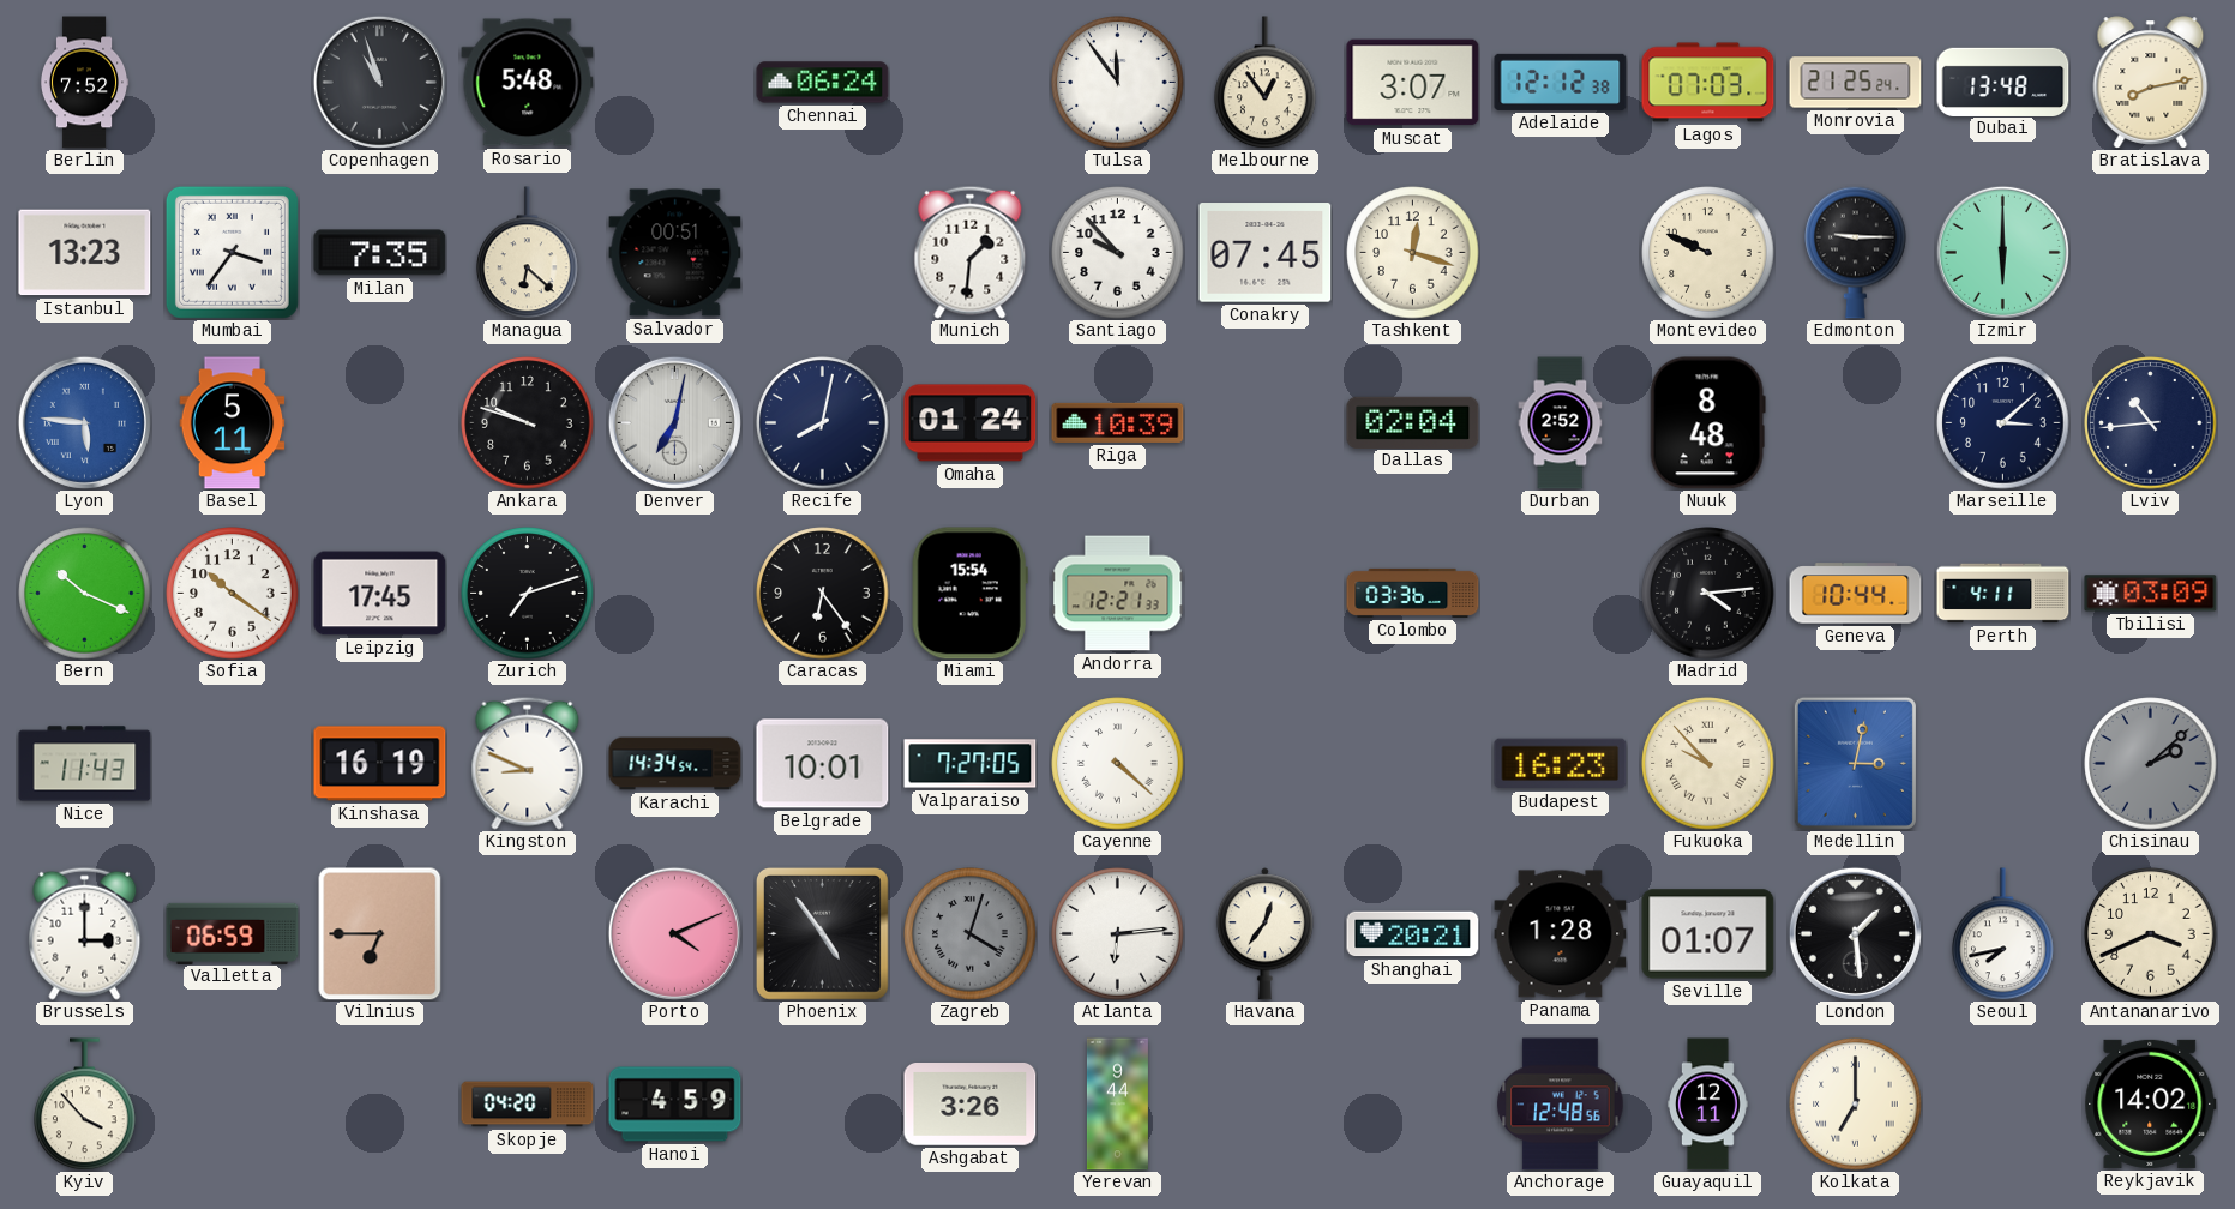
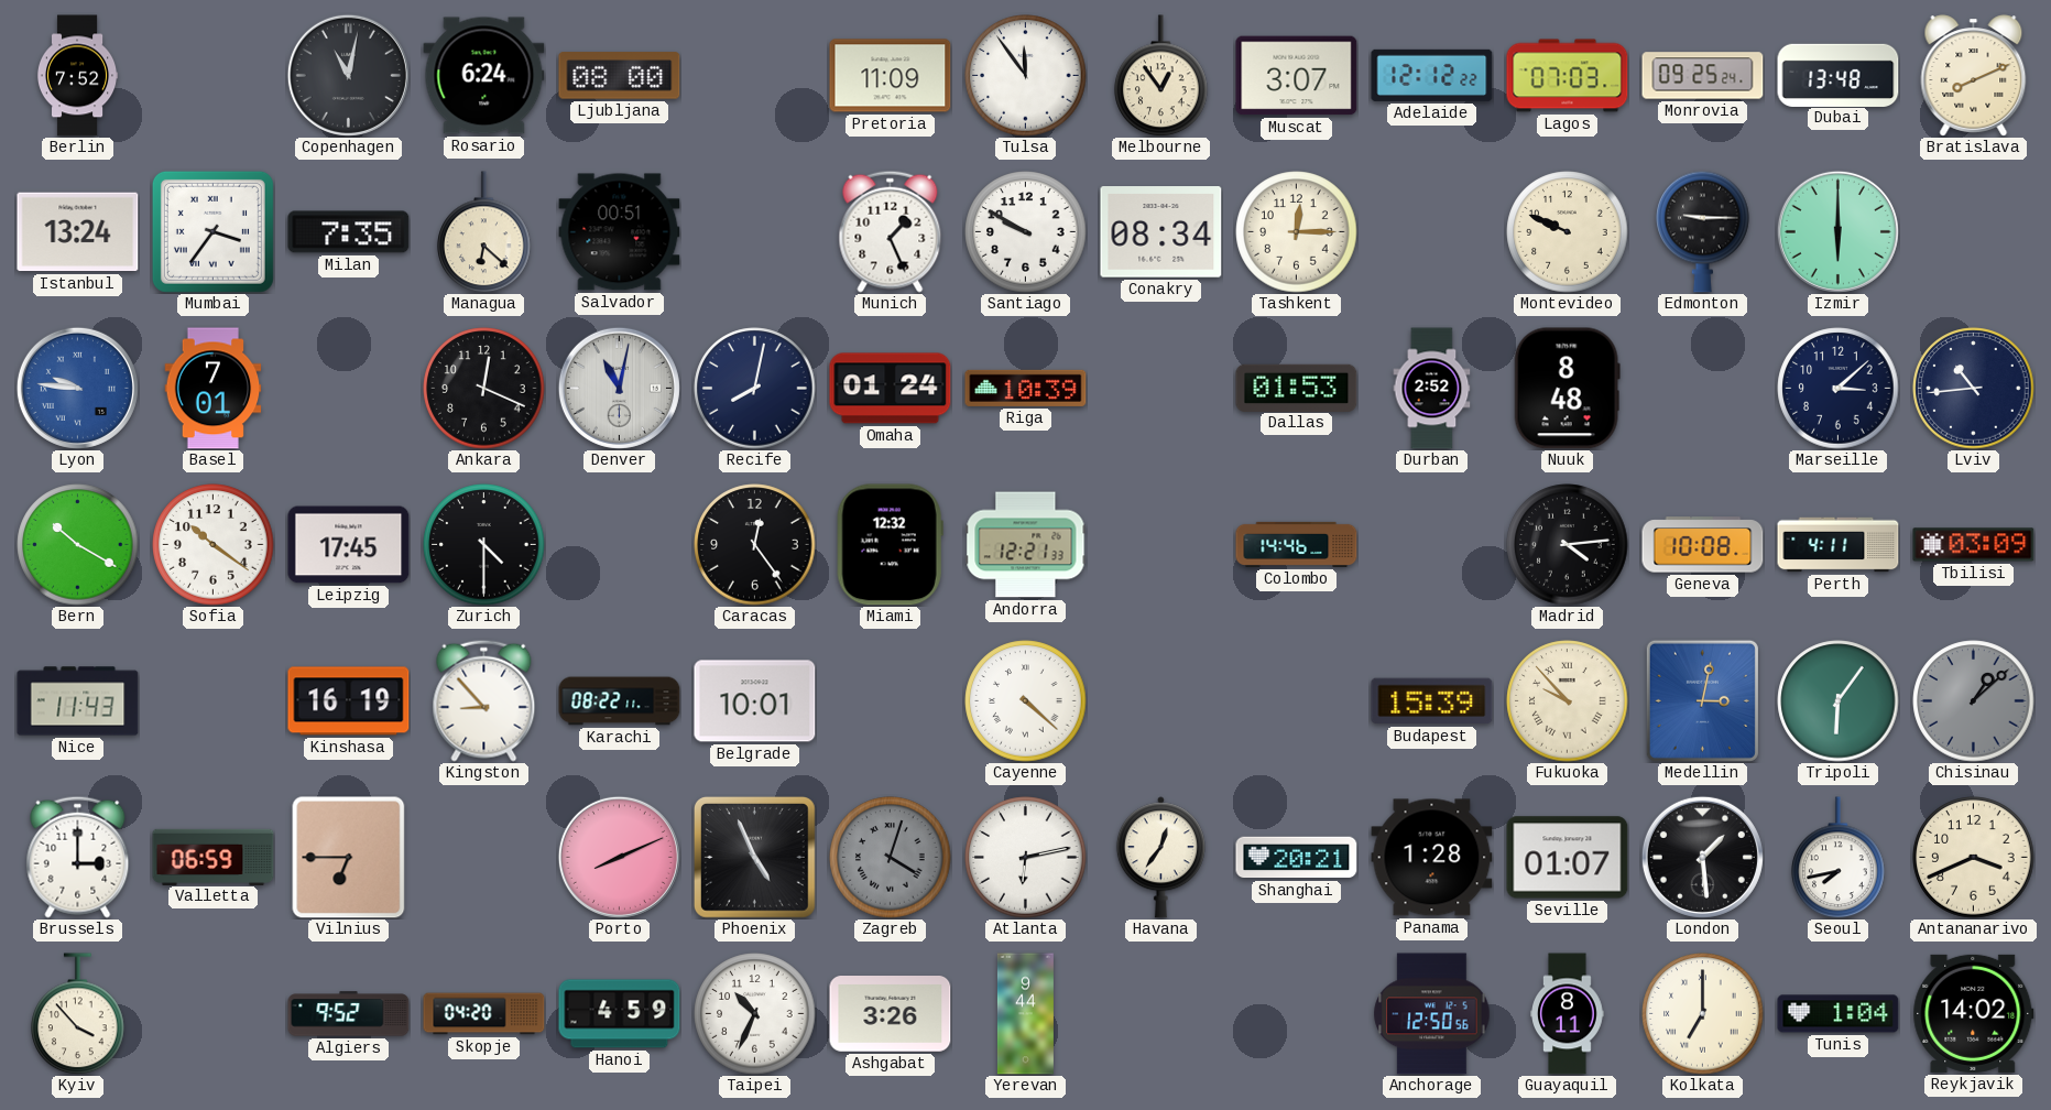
Copenhagen: 10:57 -> 11:02
Rosario: 5:48 -> 6:24
Ljubljana: none -> 08:00
Chennai: 06:24 -> none
Pretoria: none -> 11:09
Adelaide: 12:12:38 -> 12:12:22
Monrovia: 21:25 -> 09:25
Bratislava: 8:13 -> 8:11
Istanbul: 13:23 -> 13:24
Munich: 1:31 -> 1:26
Santiago: 9:53 -> 9:50
Conakry: 07:45 -> 08:34
Tashkent: 12:18 -> 12:15
Lyon: 5:46 -> 9:46
Basel: 5:11 -> 7:01
Ankara: 9:48 -> 12:19
Denver: 7:02 -> 11:02
Dallas: 02:04 -> 01:53
Bern: 10:19 -> 10:20
Zurich: 7:12 -> 4:30
Caracas: 6:24 -> 12:24
Miami: 15:54 -> 12:32
Colombo: 03:36 -> 14:46
Geneva: 10:44 -> 10:08
Kingston: 8:49 -> 8:53
Karachi: 14:34 -> 08:22
Valparaiso: 7:27 -> none
Budapest: 16:23 -> 15:39
Tripoli: none -> 6:06
Chisinau: 2:08 -> 1:08
Porto: 4:11 -> 8:11
Phoenix: 4:54 -> 4:56
Atlanta: 6:14 -> 6:13
Algiers: none -> 9:52
Taipei: none -> 10:34
Anchorage: 12:48 -> 12:50
Guayaquil: 12:11 -> 8:11
Tunis: none -> 1:04
